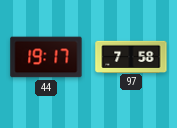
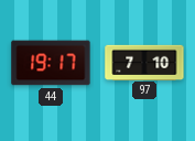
97: 7:58 -> 7:10
